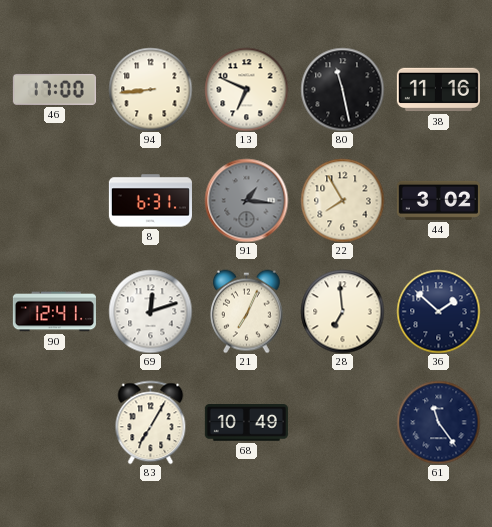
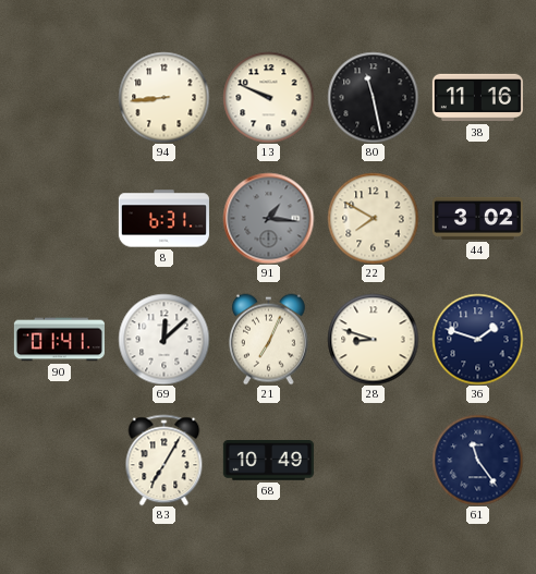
46: 17:00 -> none
13: 6:49 -> 9:49
22: 7:55 -> 7:50
90: 12:41 -> 01:41
69: 12:12 -> 12:08
28: 6:59 -> 8:48
36: 1:52 -> 1:48
